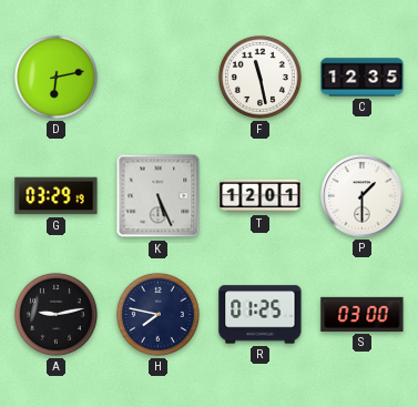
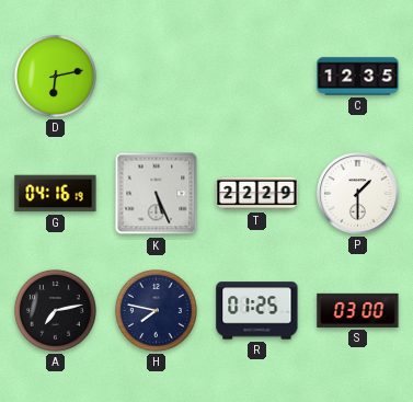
F: 11:28 -> none
G: 03:29 -> 04:16
T: 12:01 -> 22:29
A: 9:13 -> 7:13
